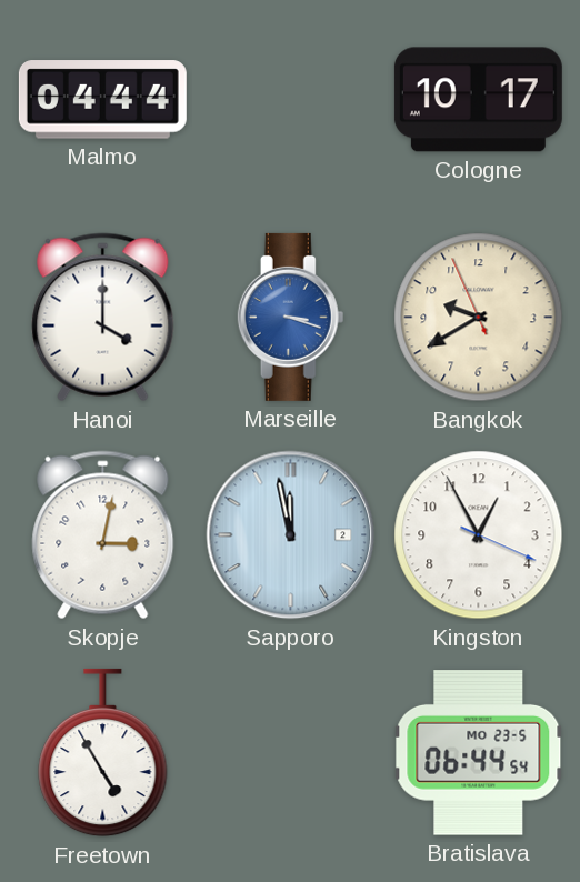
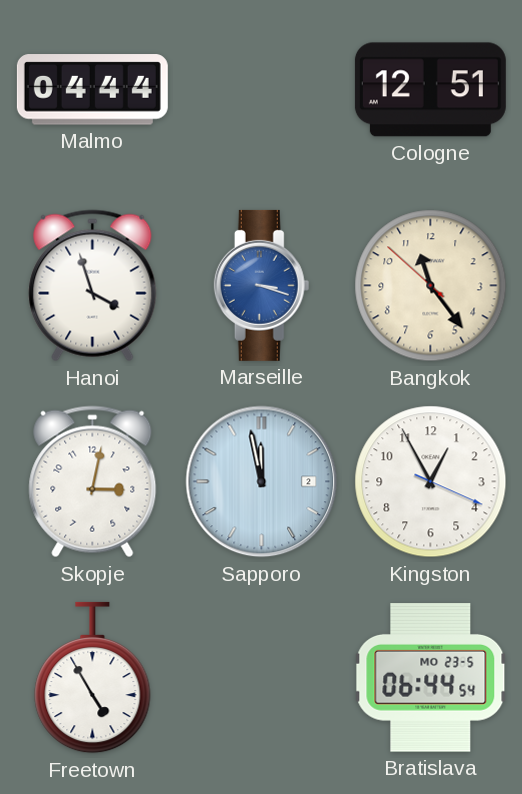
Cologne: 10:17 -> 12:51
Hanoi: 4:00 -> 3:57
Bangkok: 9:39 -> 11:23
